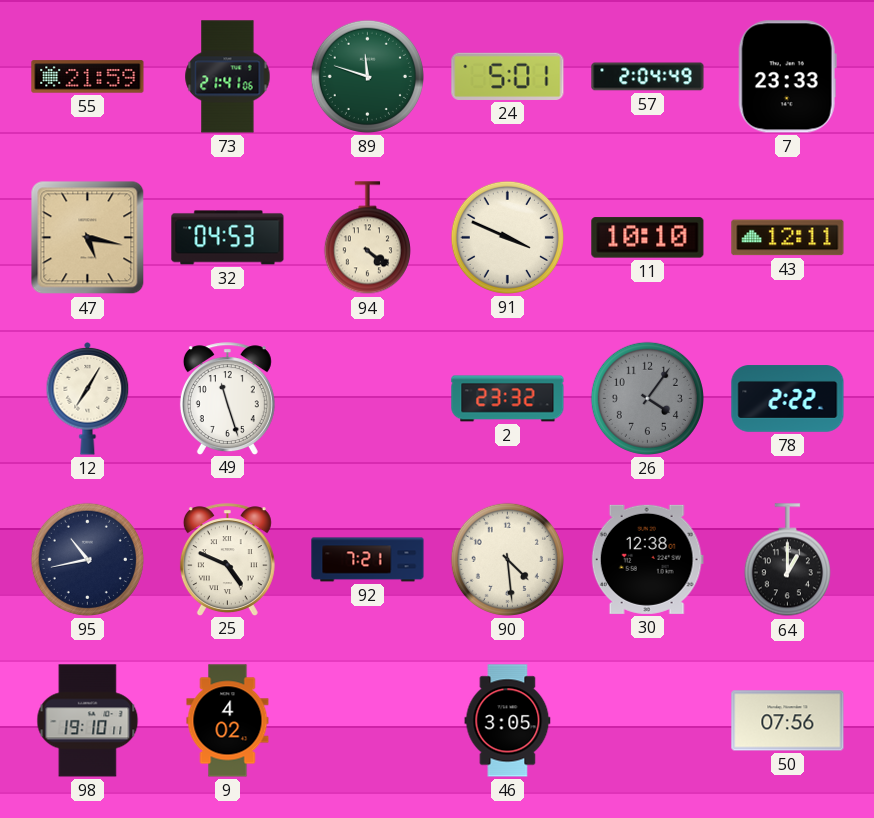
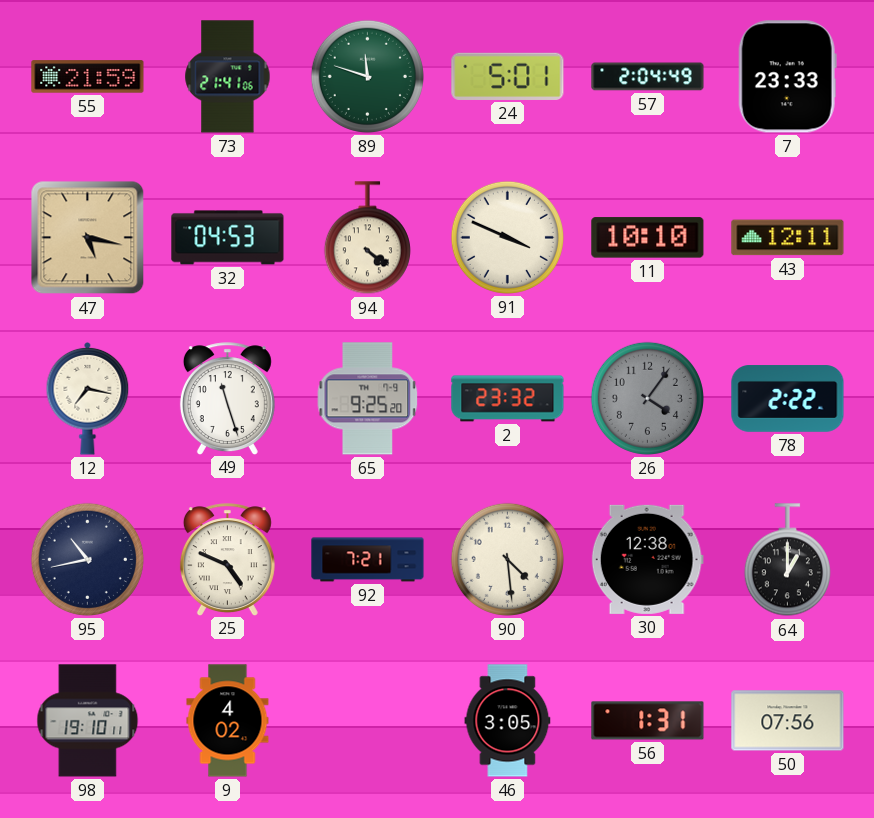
12: 7:05 -> 7:17
65: none -> 9:25
56: none -> 1:31
